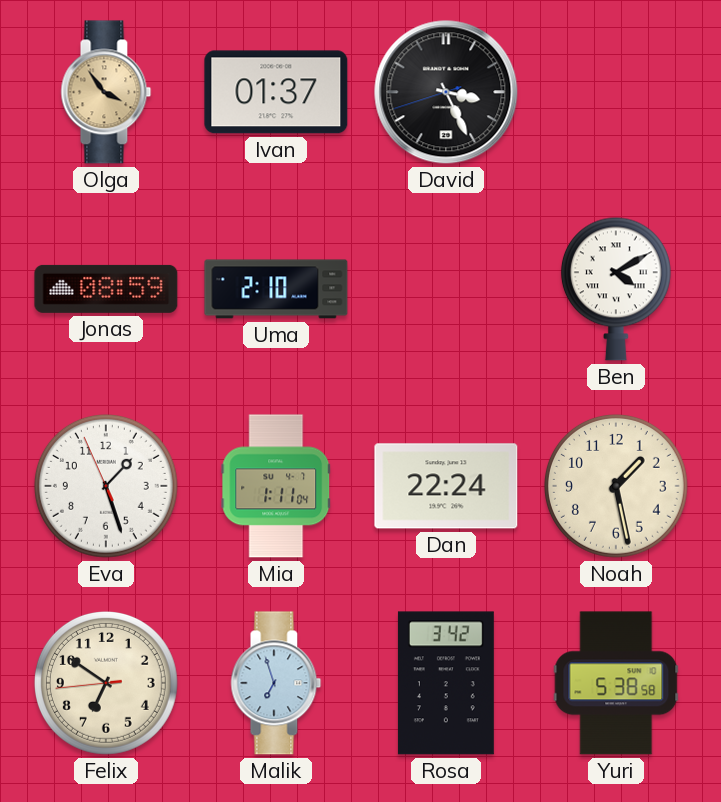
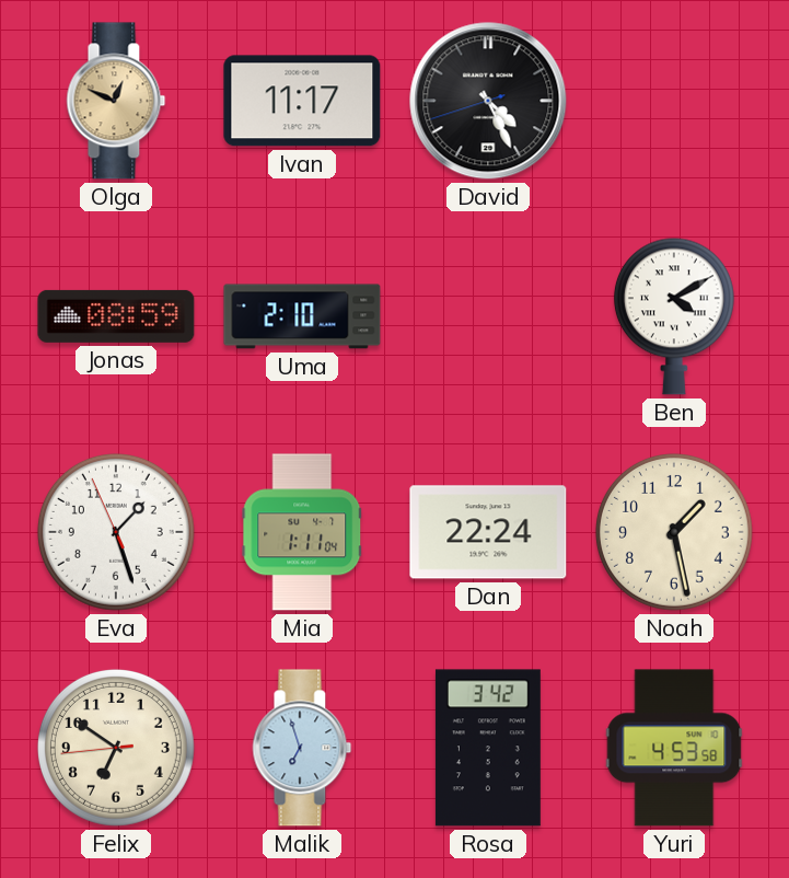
Olga: 3:54 -> 12:49
Ivan: 01:37 -> 11:17
David: 3:25 -> 4:25
Yuri: 5:38 -> 4:53
